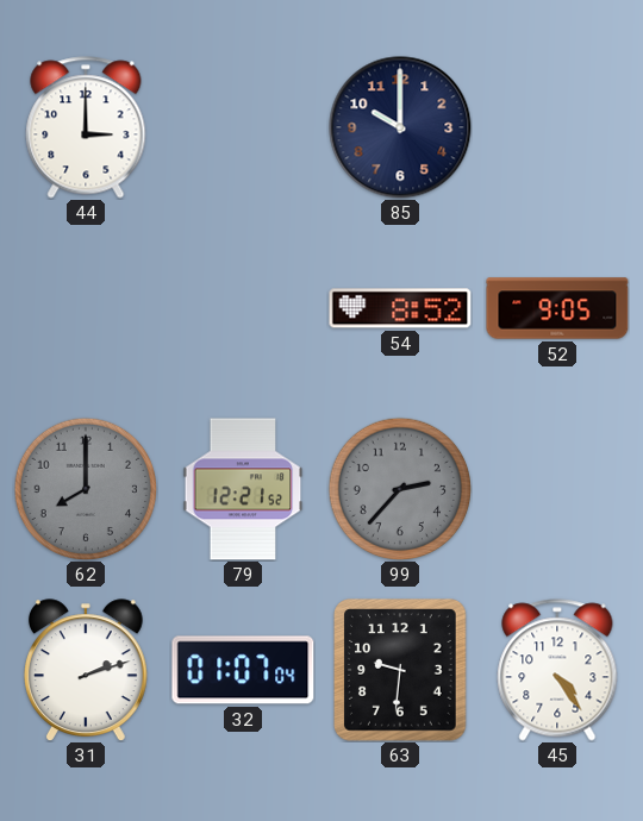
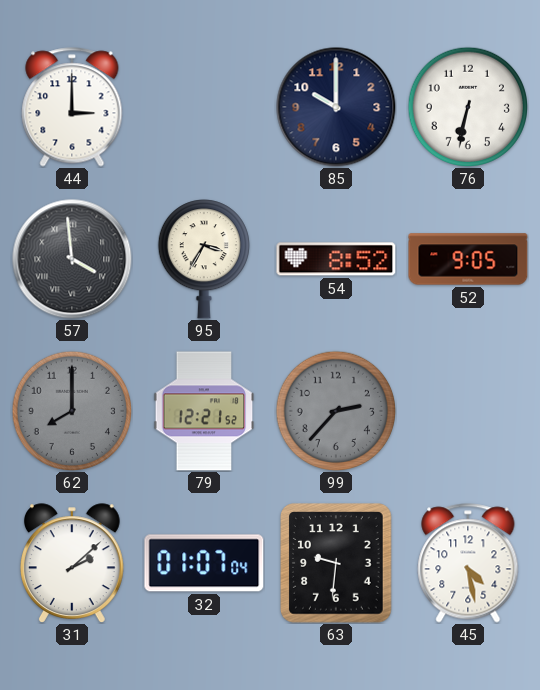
76: none -> 6:32
57: none -> 3:59
95: none -> 3:35
31: 2:12 -> 2:08
45: 4:24 -> 4:28
